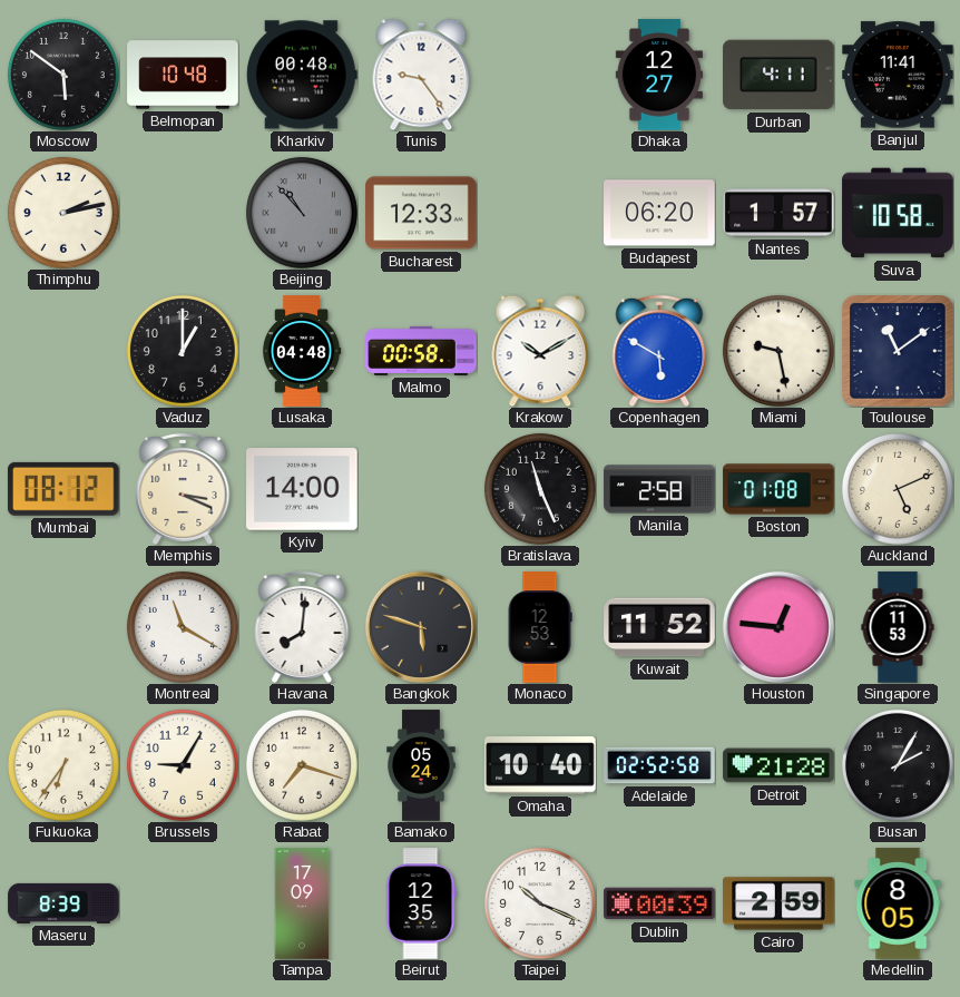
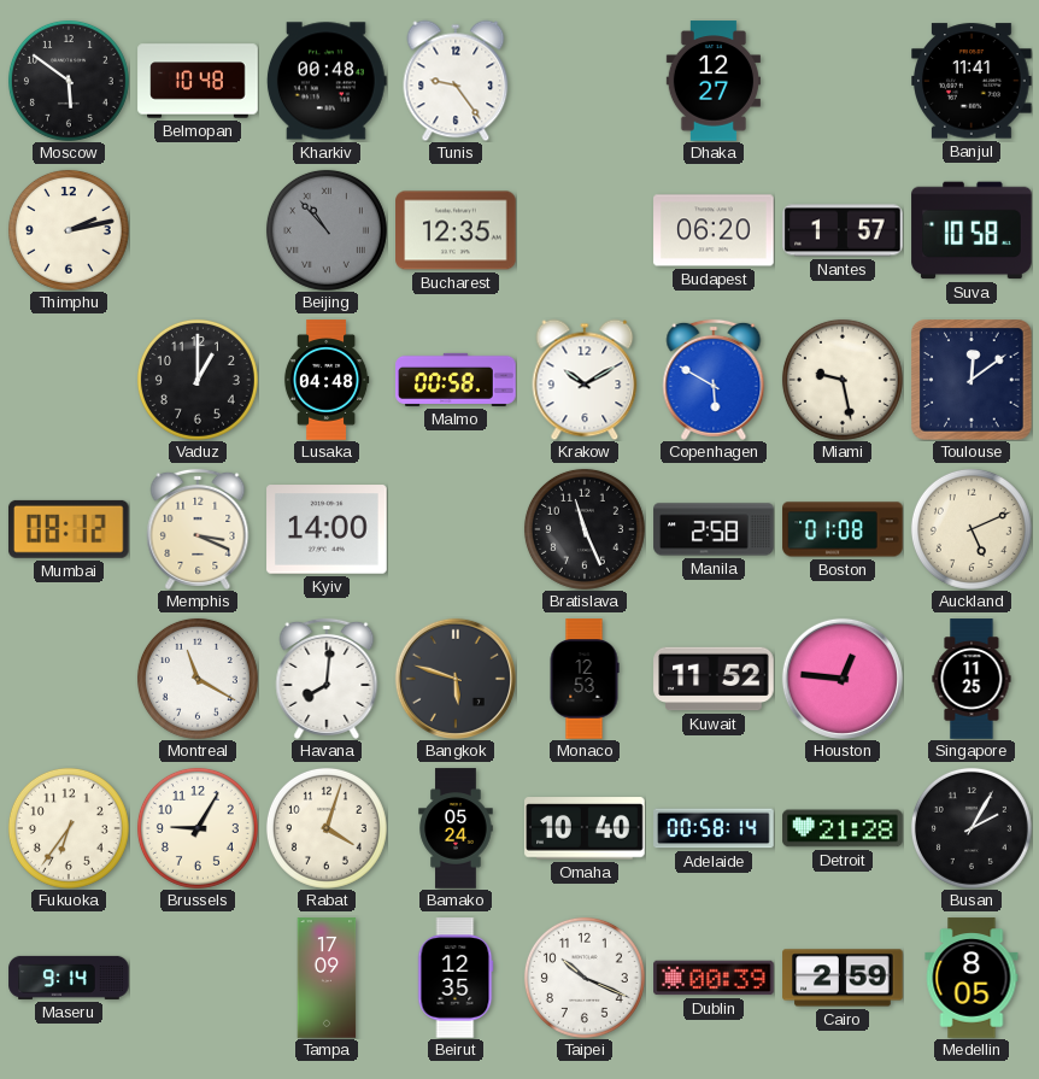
Durban: 4:11 -> none
Bucharest: 12:33 -> 12:35
Toulouse: 11:09 -> 12:09
Singapore: 11:53 -> 11:25
Rabat: 7:18 -> 4:03
Adelaide: 02:52 -> 00:58
Maseru: 8:39 -> 9:14
